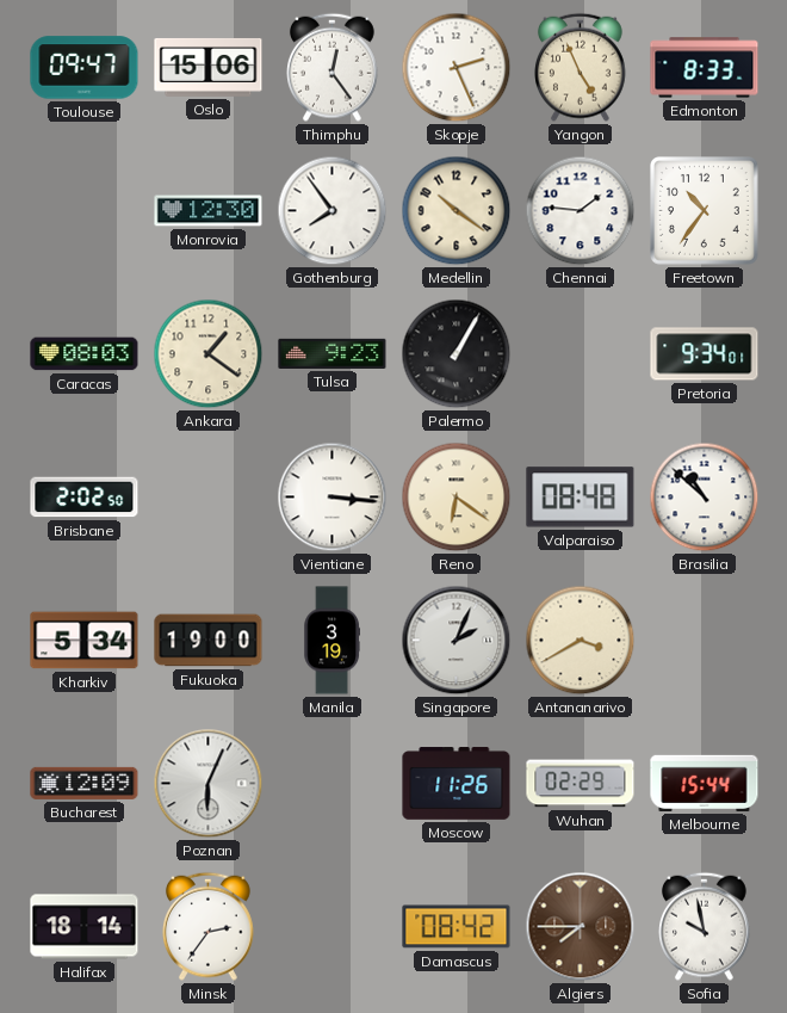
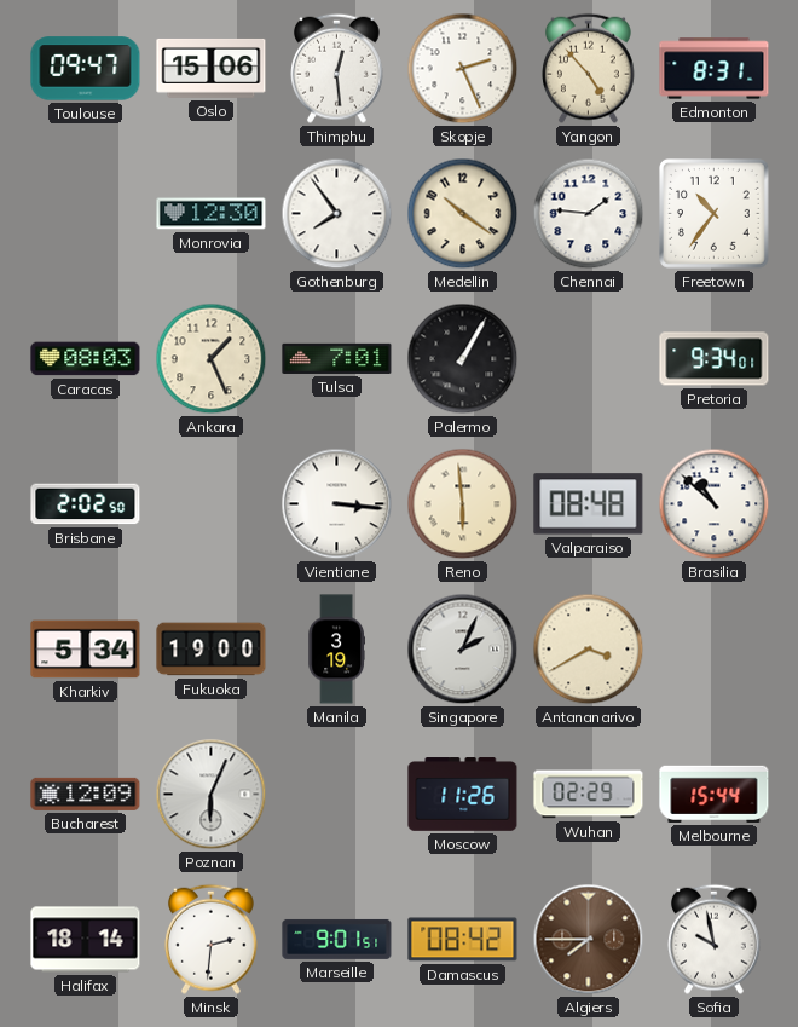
Thimphu: 12:24 -> 12:29
Yangon: 4:56 -> 4:53
Edmonton: 8:33 -> 8:31
Ankara: 1:21 -> 1:26
Tulsa: 9:23 -> 7:01
Reno: 6:21 -> 5:59
Minsk: 2:36 -> 2:31
Marseille: none -> 9:01
